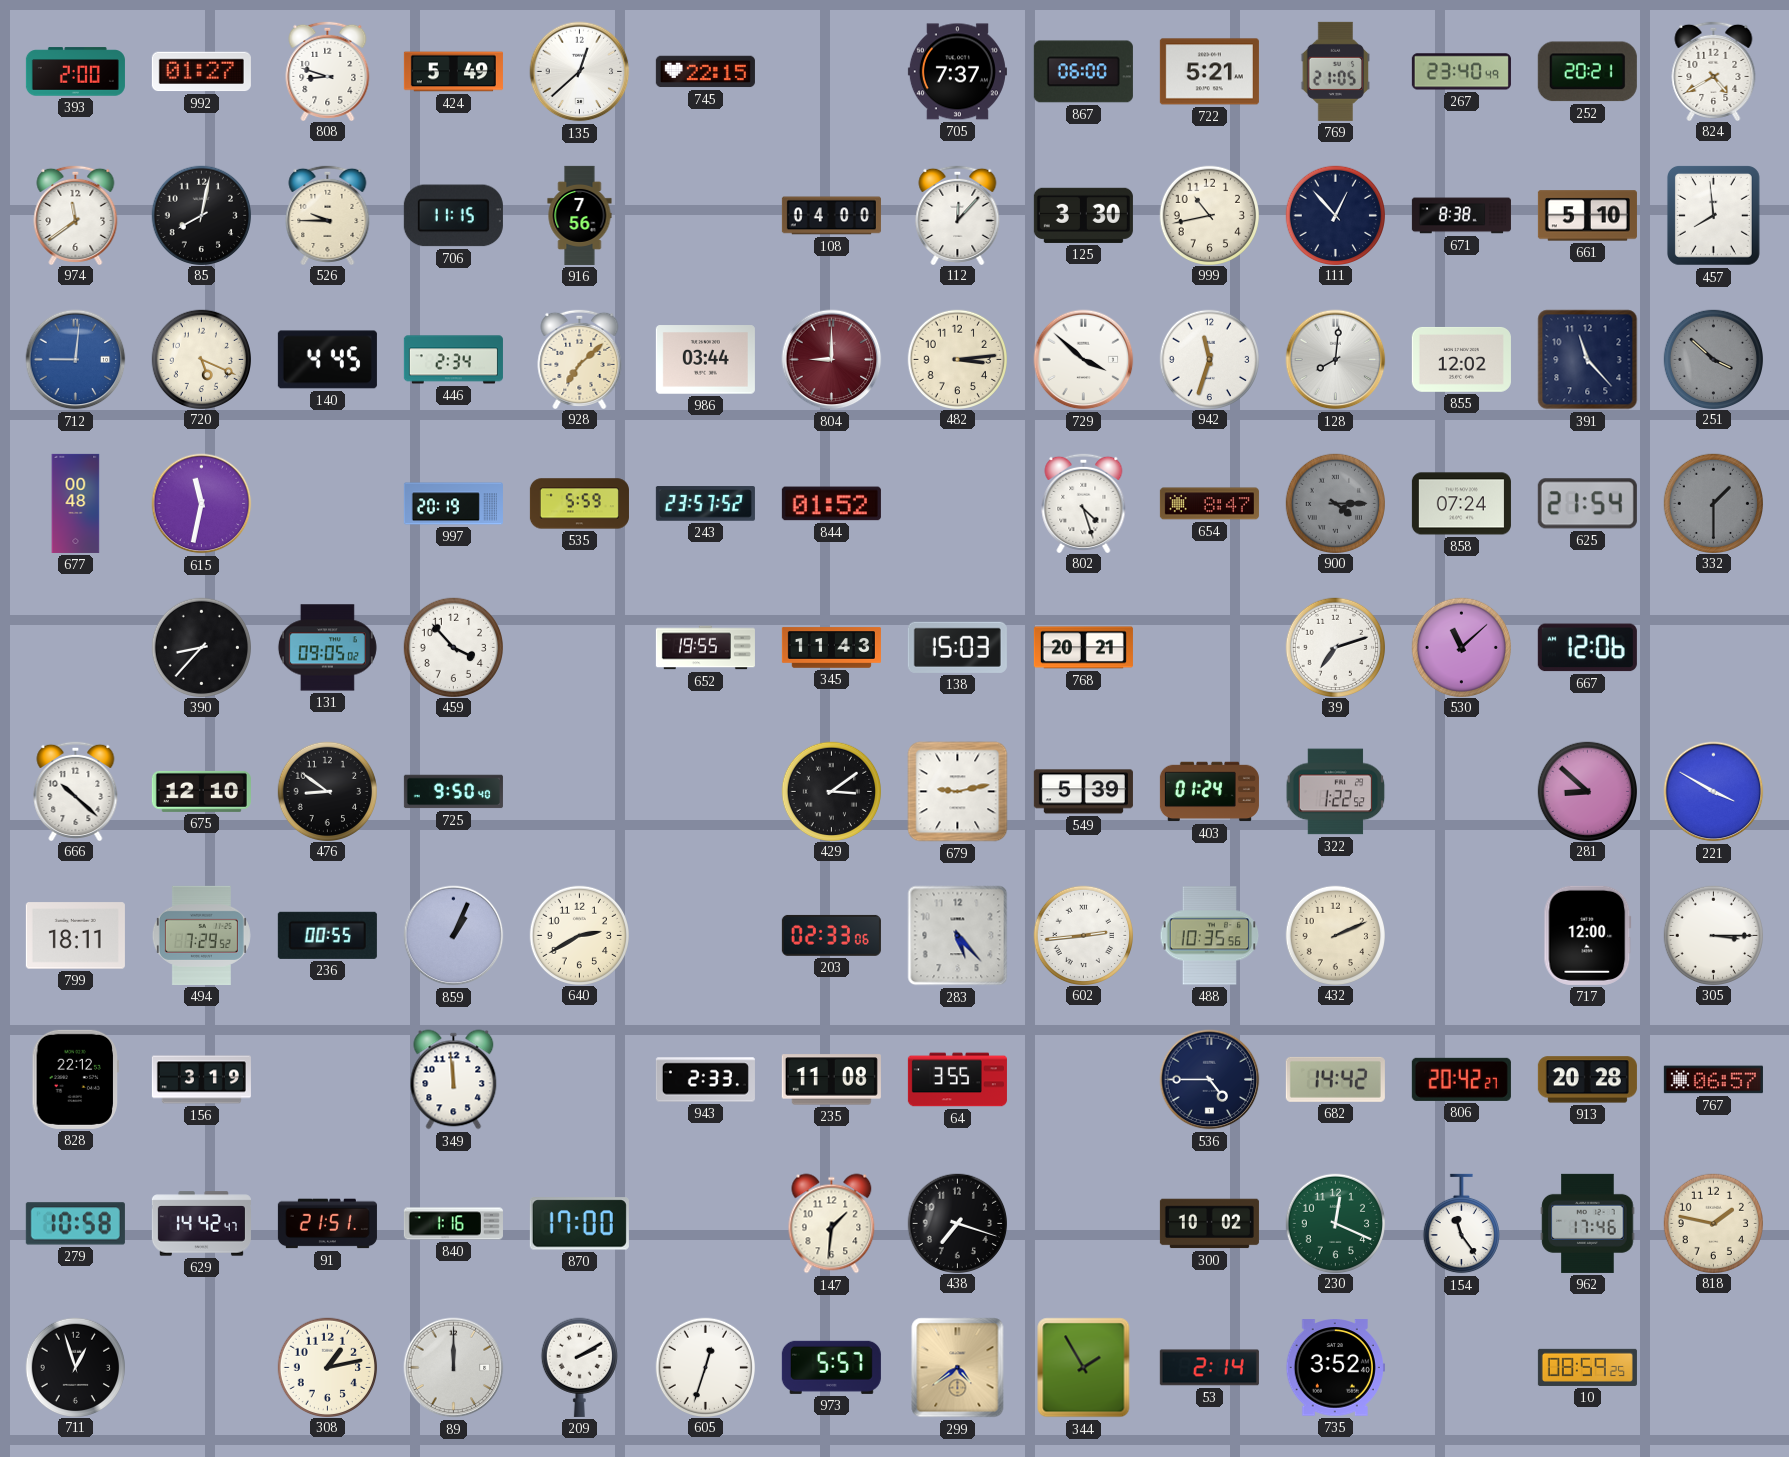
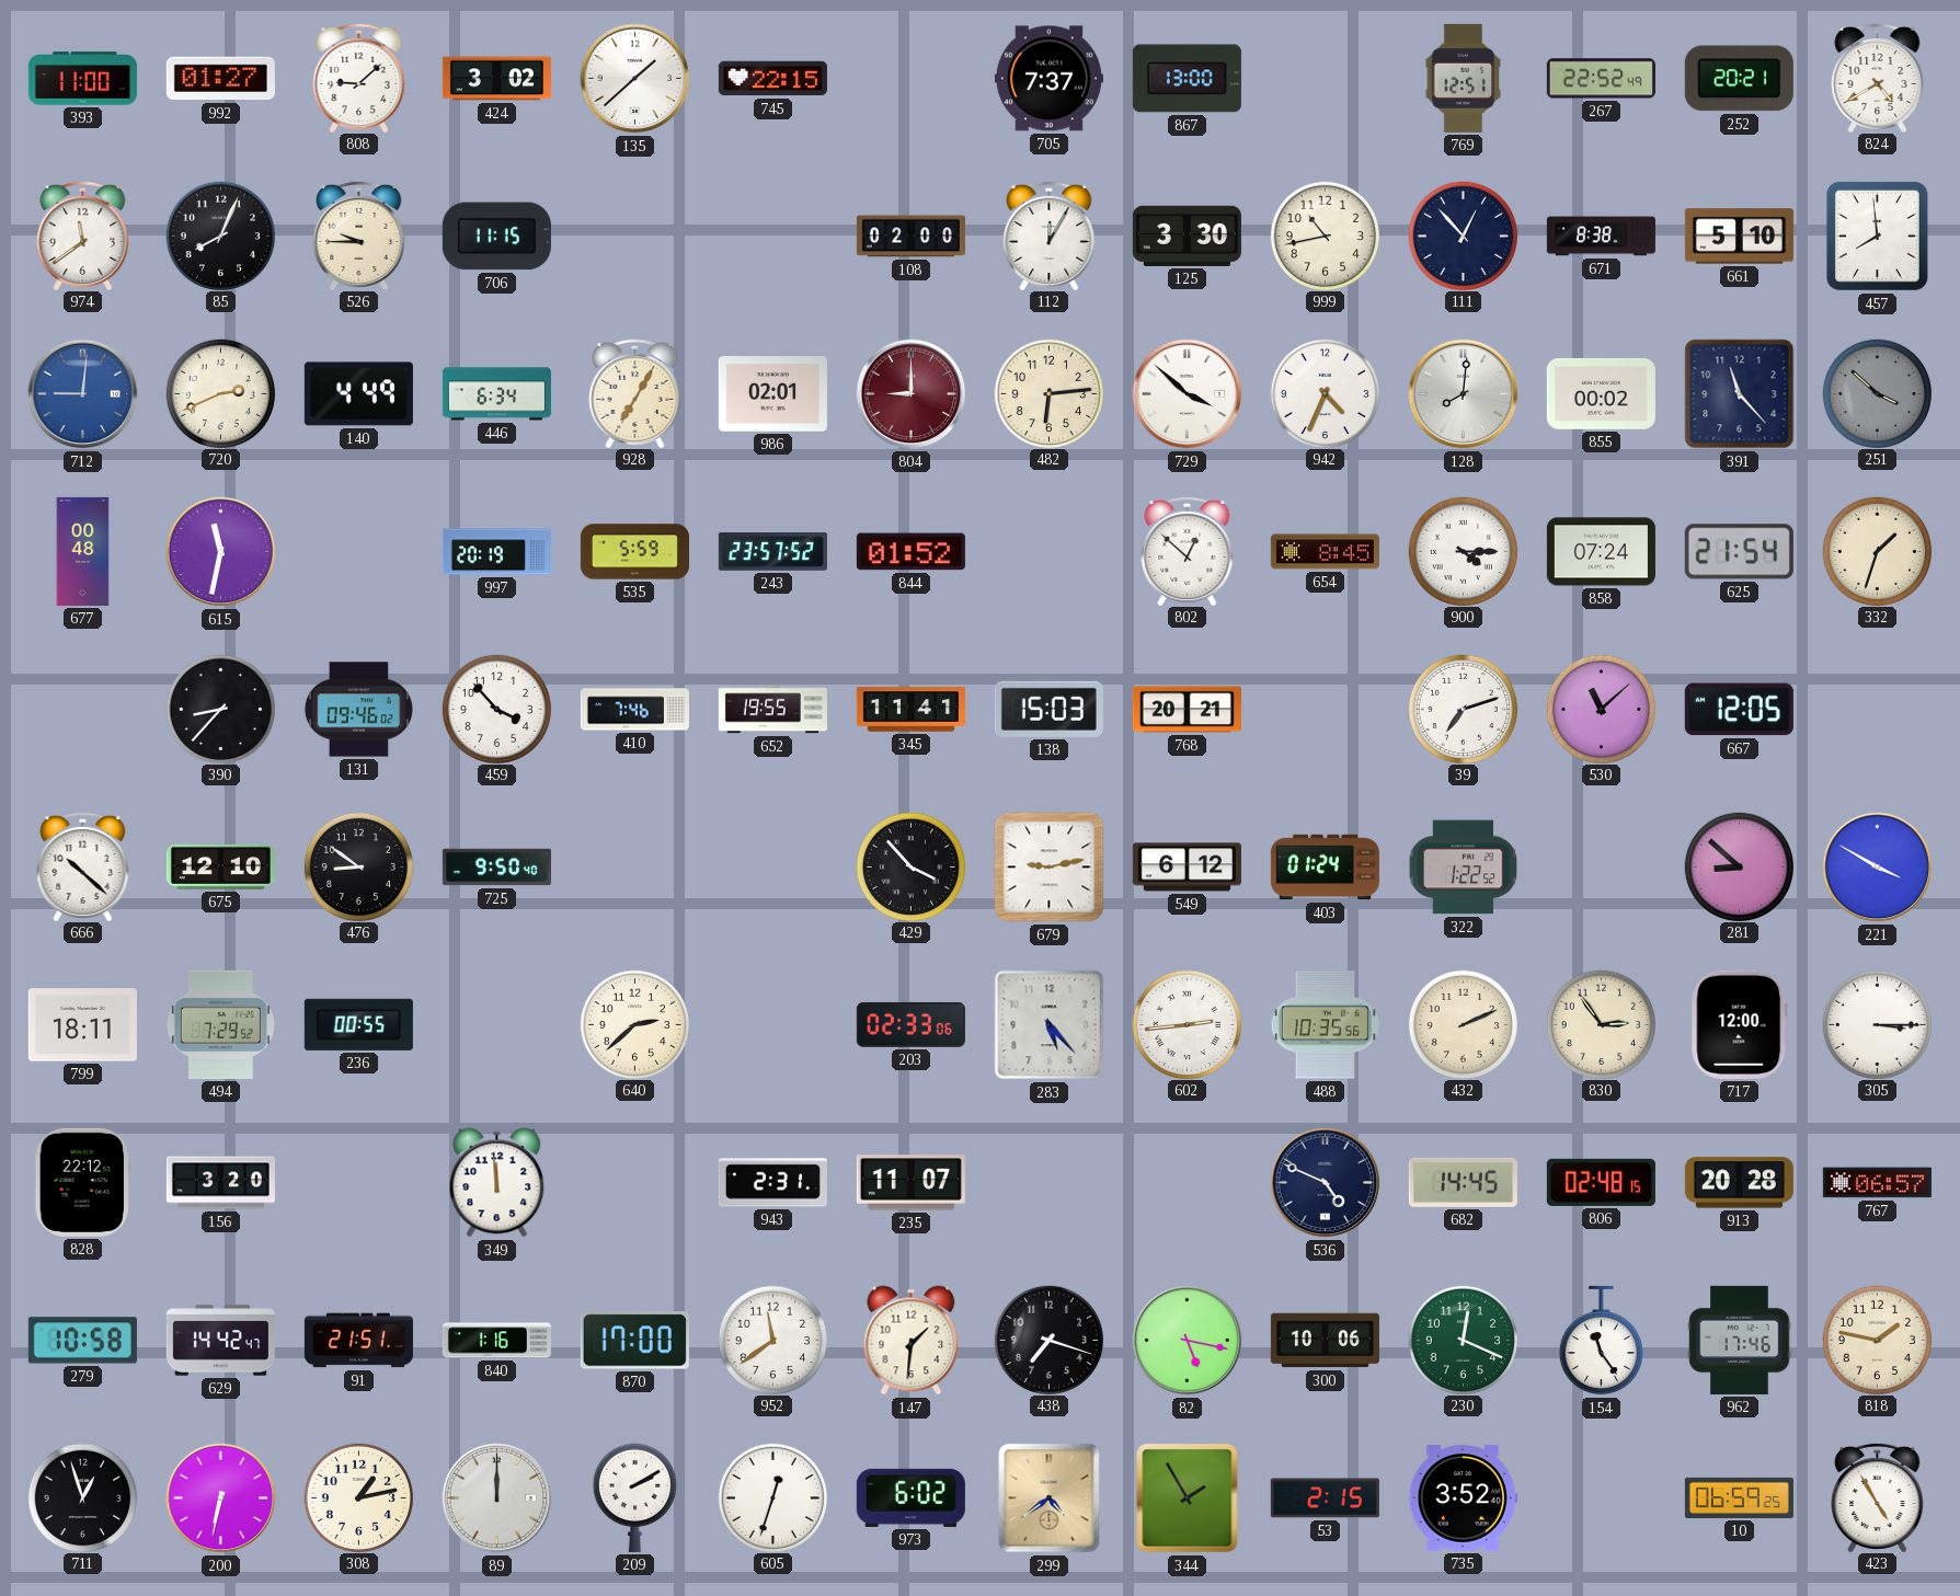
393: 2:00 -> 11:00
808: 8:48 -> 9:08
424: 5:49 -> 3:02
135: 12:38 -> 1:38
867: 06:00 -> 13:00
722: 5:21 -> none
769: 21:05 -> 12:51
267: 23:40 -> 22:52
85: 8:02 -> 8:04
916: 7:56 -> none
108: 04:00 -> 02:00
112: 12:07 -> 12:05
720: 5:19 -> 2:41
140: 4:45 -> 4:49
446: 2:34 -> 6:34
928: 7:08 -> 7:05
986: 03:44 -> 02:01
482: 3:14 -> 6:14
942: 11:33 -> 4:34
855: 12:02 -> 00:02
802: 4:27 -> 12:52
654: 8:47 -> 8:45
900 dial: grey -> white
332: 1:30 -> 1:33
332 dial: grey -> cream
131: 09:05 -> 09:46
410: none -> 7:46
345: 11:43 -> 11:41
667: 12:06 -> 12:05
429: 3:09 -> 3:53
549: 5:39 -> 6:12
859: 1:04 -> none
640: 2:40 -> 2:38
830: none -> 2:54
156: 3:19 -> 3:20
943: 2:33 -> 2:31
235: 11:08 -> 11:07
64: 3:55 -> none
536: 4:45 -> 4:49
682: 14:42 -> 14:45
806: 20:42 -> 02:48
952: none -> 11:39
82: none -> 5:17
300: 10:02 -> 10:06
200: none -> 6:32
973: 5:57 -> 6:02
53: 2:14 -> 2:15
10: 08:59 -> 06:59
423: none -> 4:55
